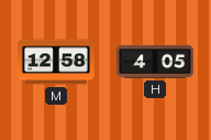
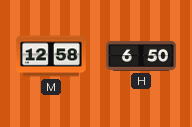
H: 4:05 -> 6:50
